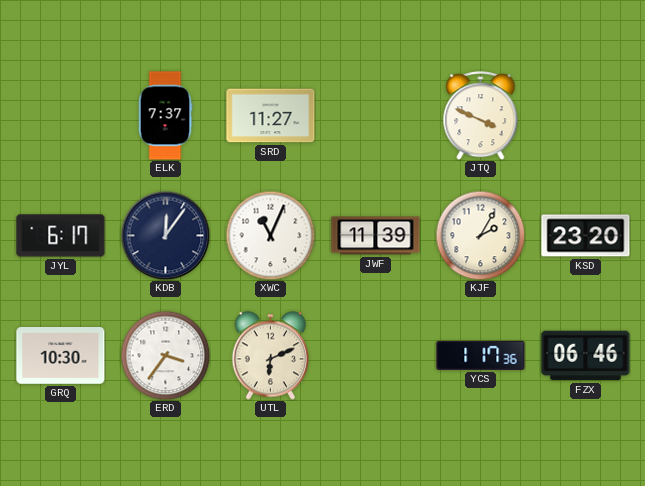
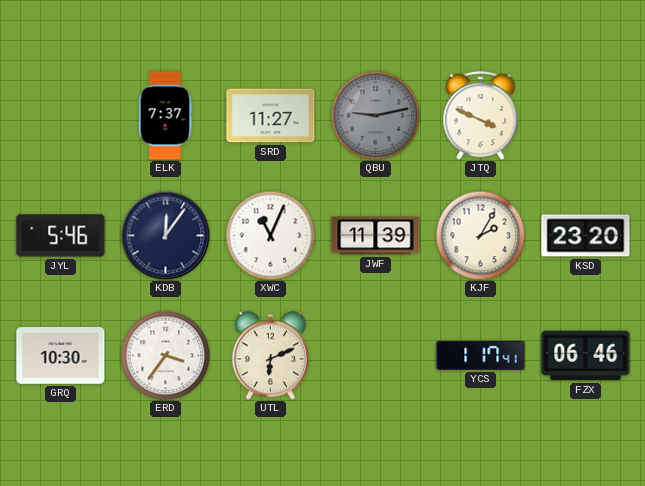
QBU: none -> 9:13
JYL: 6:17 -> 5:46
YCS: 1:17:36 -> 1:17:41
